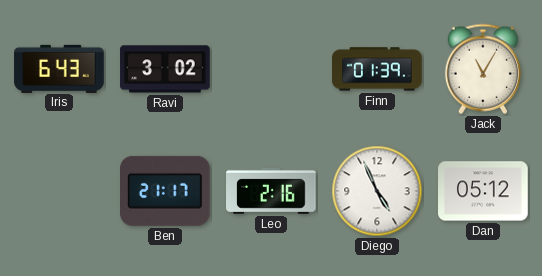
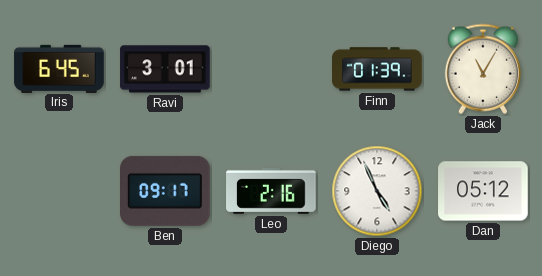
Iris: 6:43 -> 6:45
Ravi: 3:02 -> 3:01
Ben: 21:17 -> 09:17
